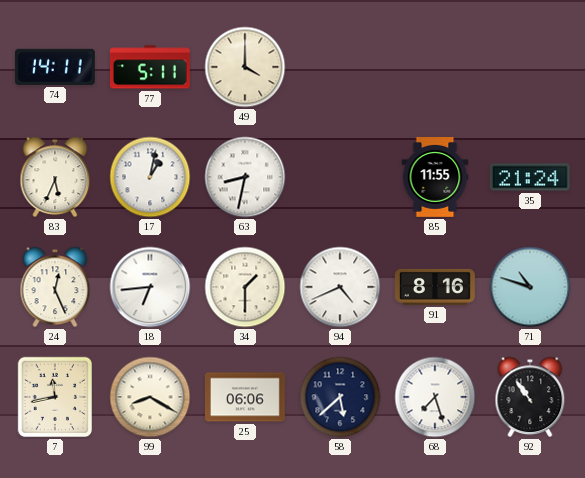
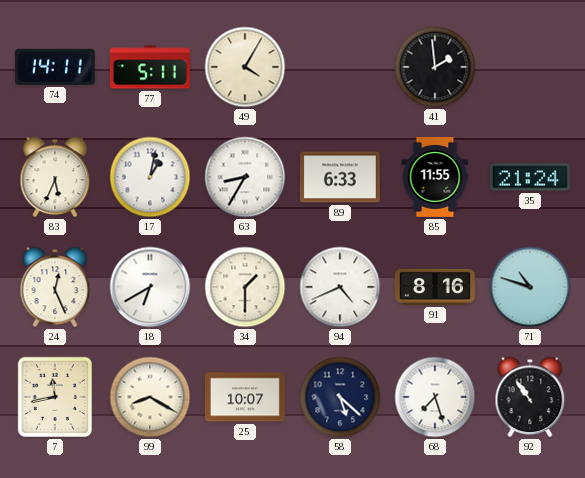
49: 4:00 -> 4:05
41: none -> 1:59
63: 8:32 -> 8:35
89: none -> 6:33
18: 6:44 -> 6:40
25: 06:06 -> 10:07
58: 5:38 -> 5:22
